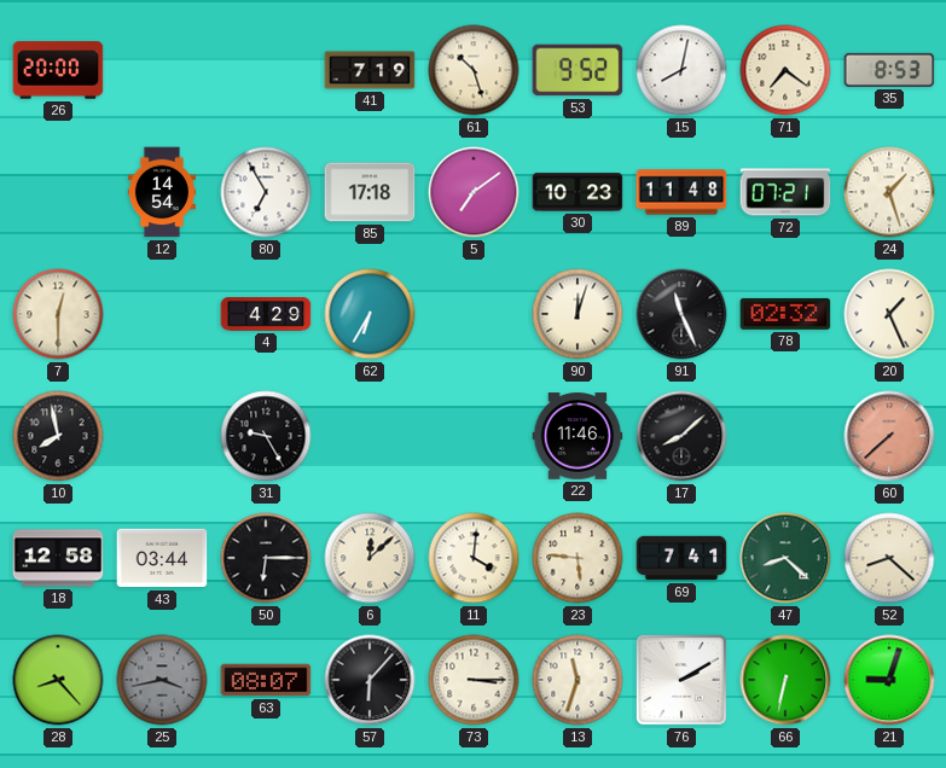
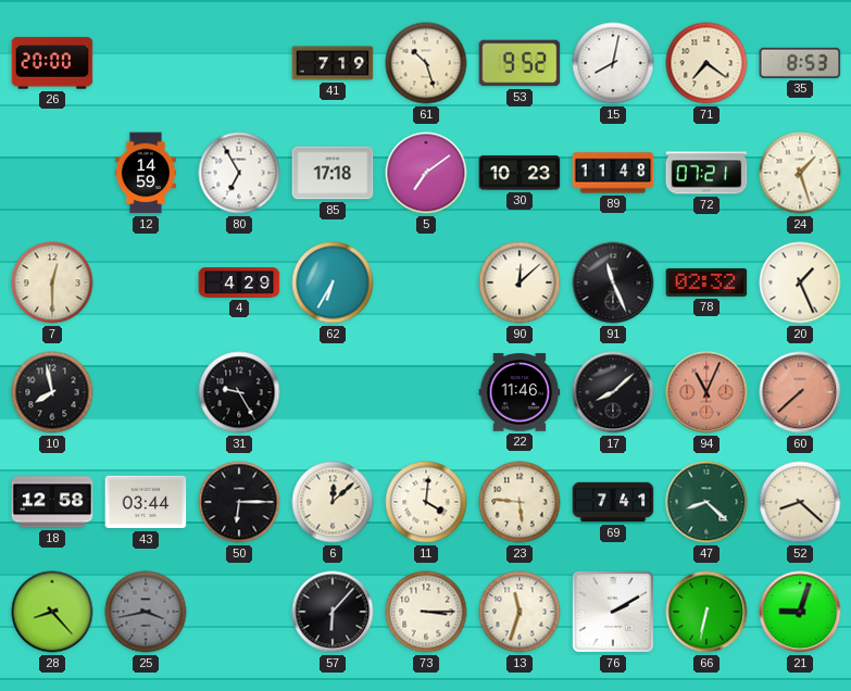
12: 14:54 -> 14:59
90: 12:03 -> 12:08
94: none -> 11:04
63: 08:07 -> none
